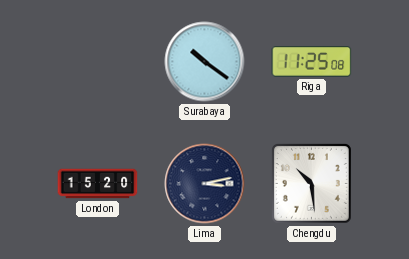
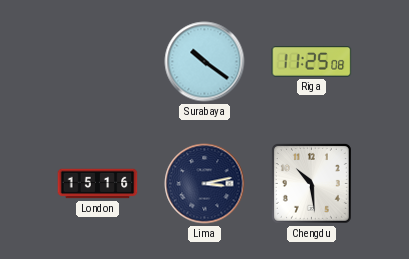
London: 15:20 -> 15:16
